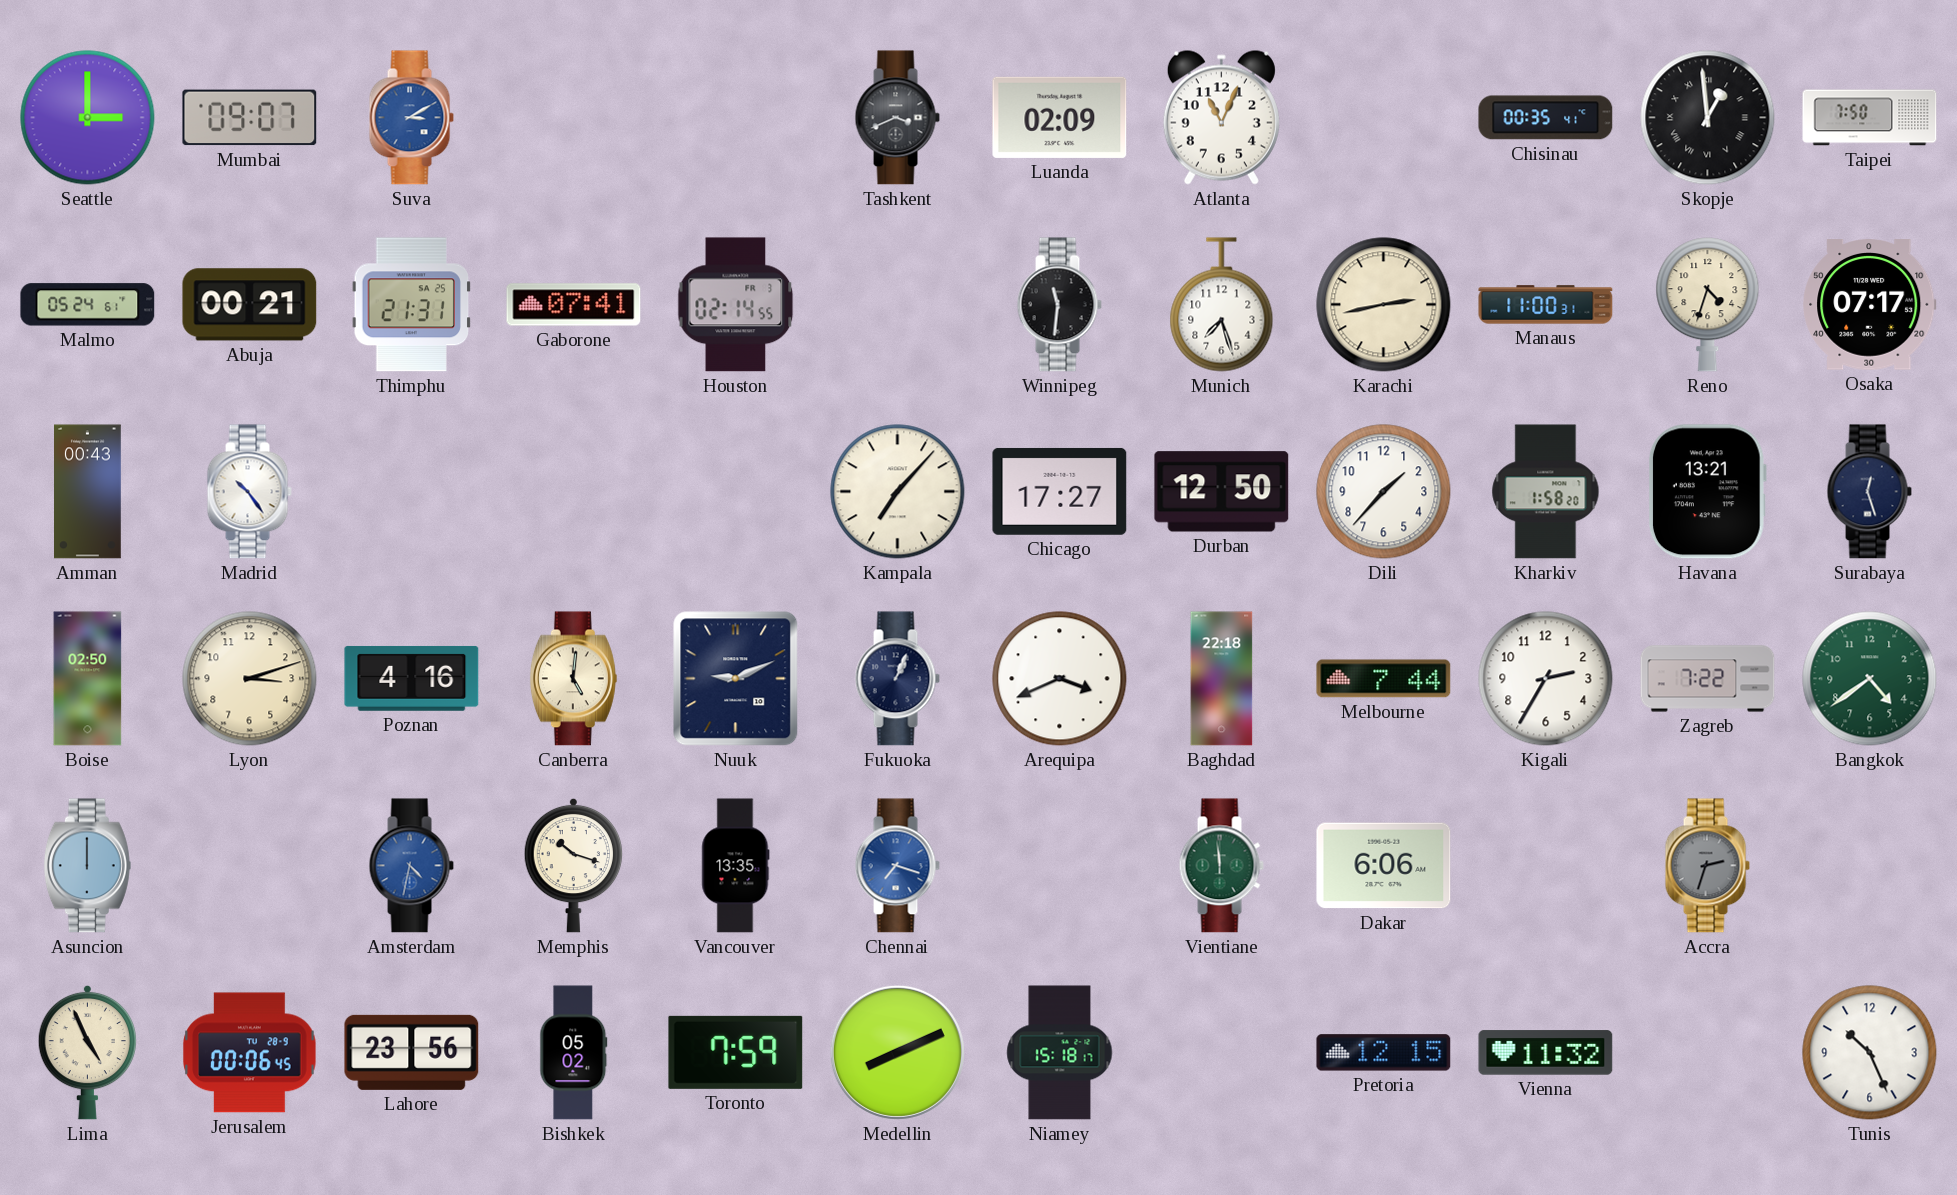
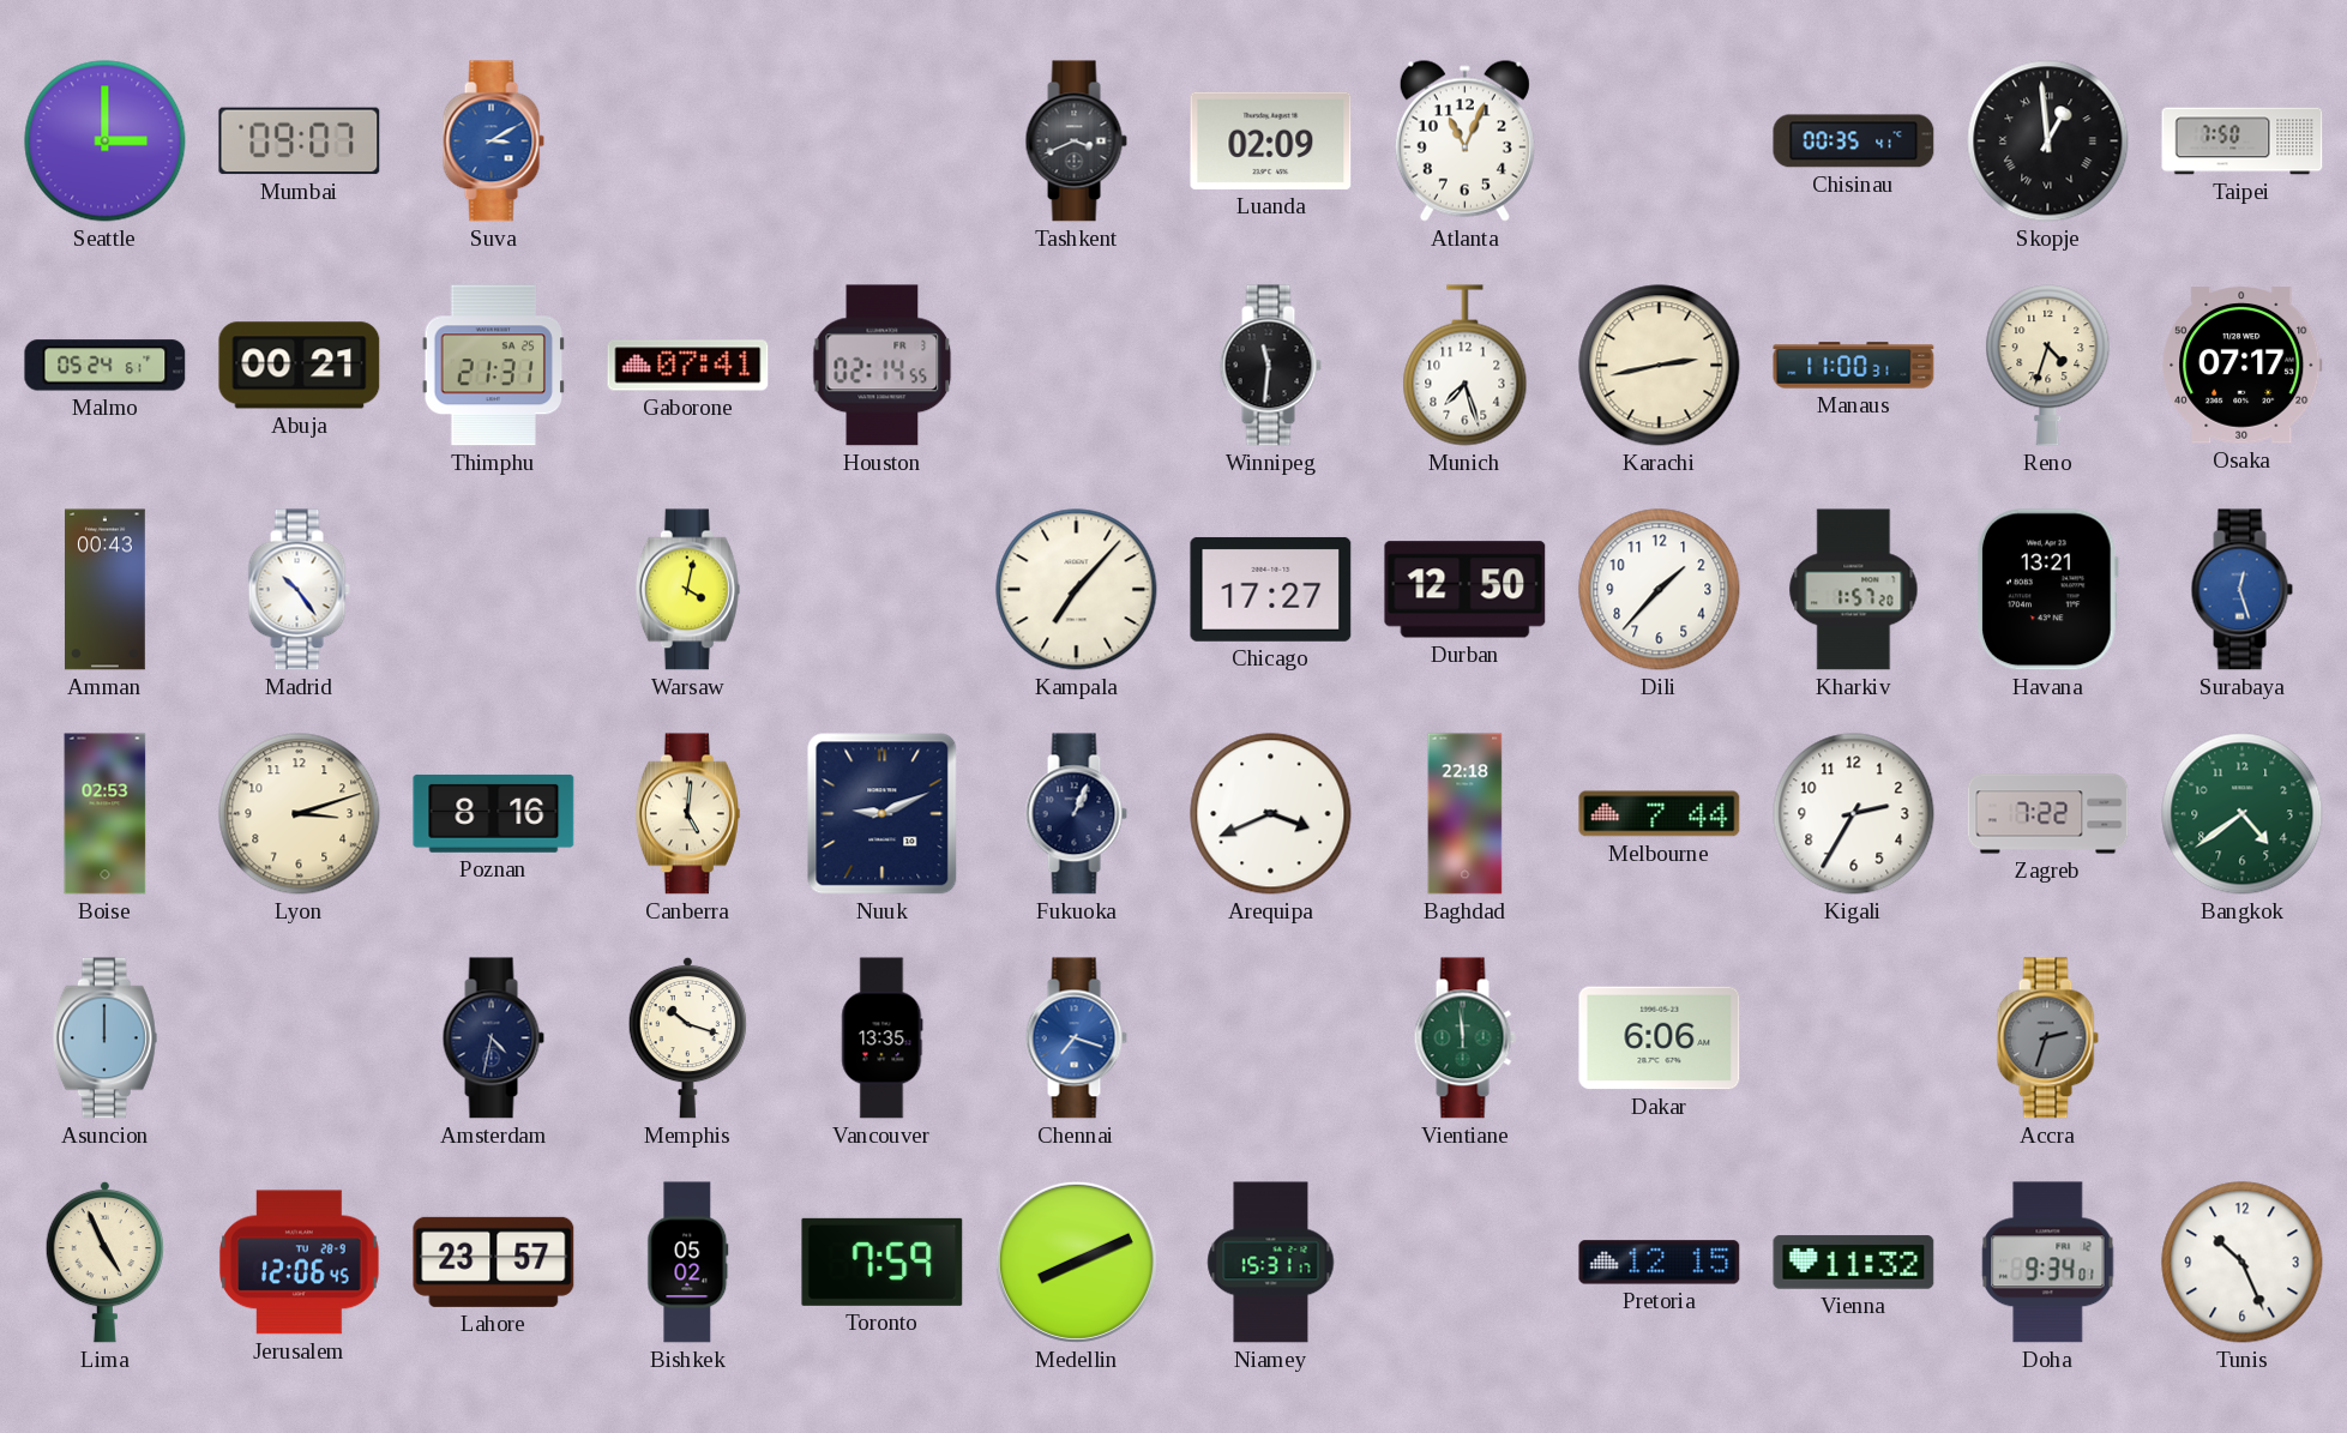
Warsaw: none -> 4:02
Kharkiv: 1:58 -> 1:57
Surabaya dial: navy -> blue
Boise: 02:50 -> 02:53
Poznan: 4:16 -> 8:16
Amsterdam dial: blue -> navy
Jerusalem: 00:06 -> 12:06
Lahore: 23:56 -> 23:57
Niamey: 15:18 -> 15:31
Doha: none -> 9:34
